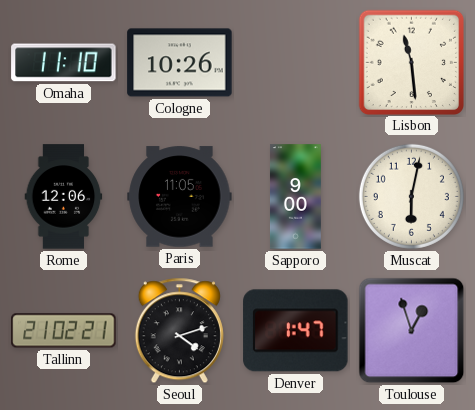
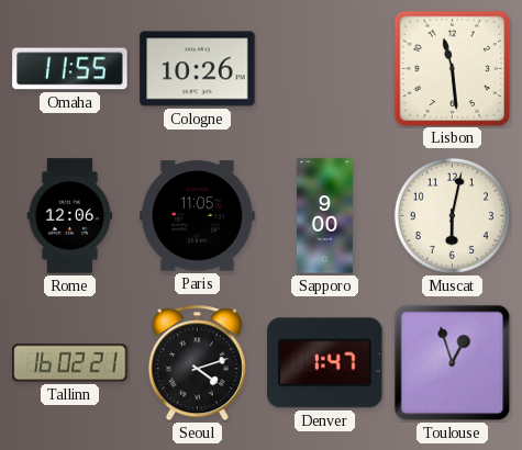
Omaha: 11:10 -> 11:55
Tallinn: 21:02 -> 16:02
